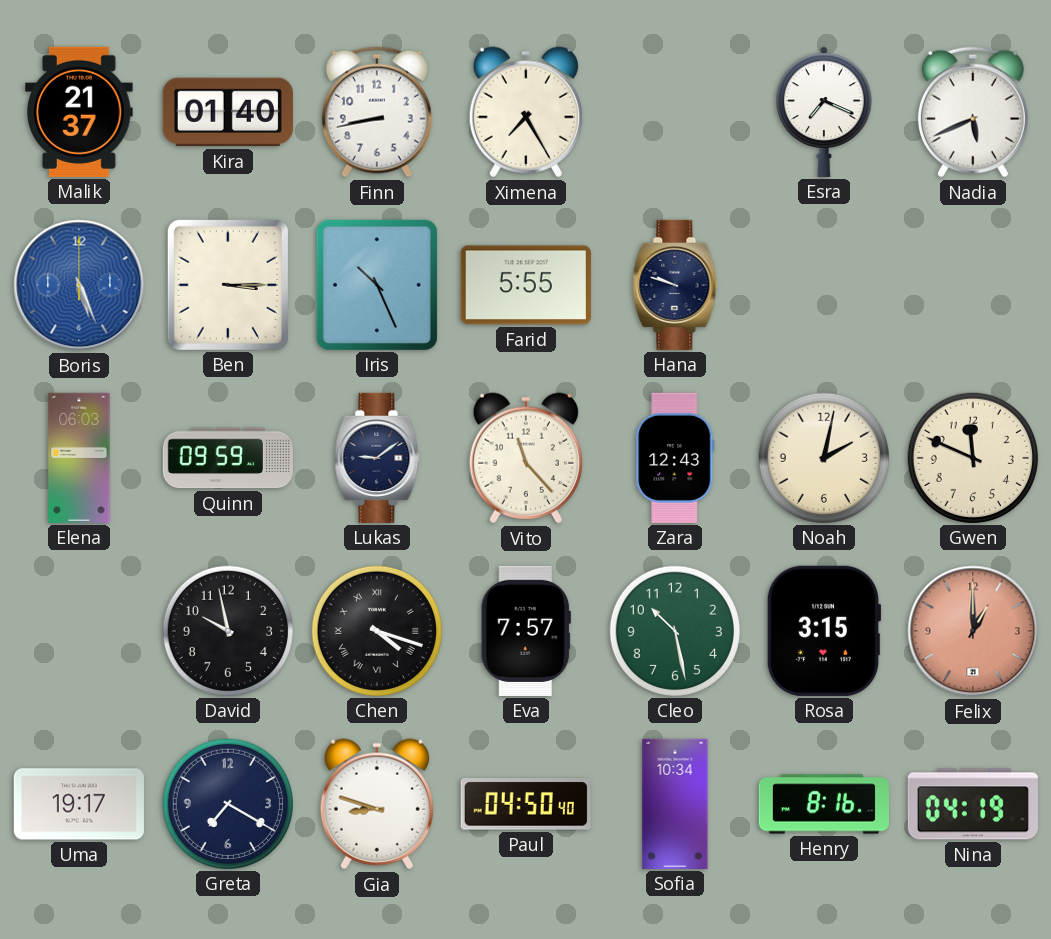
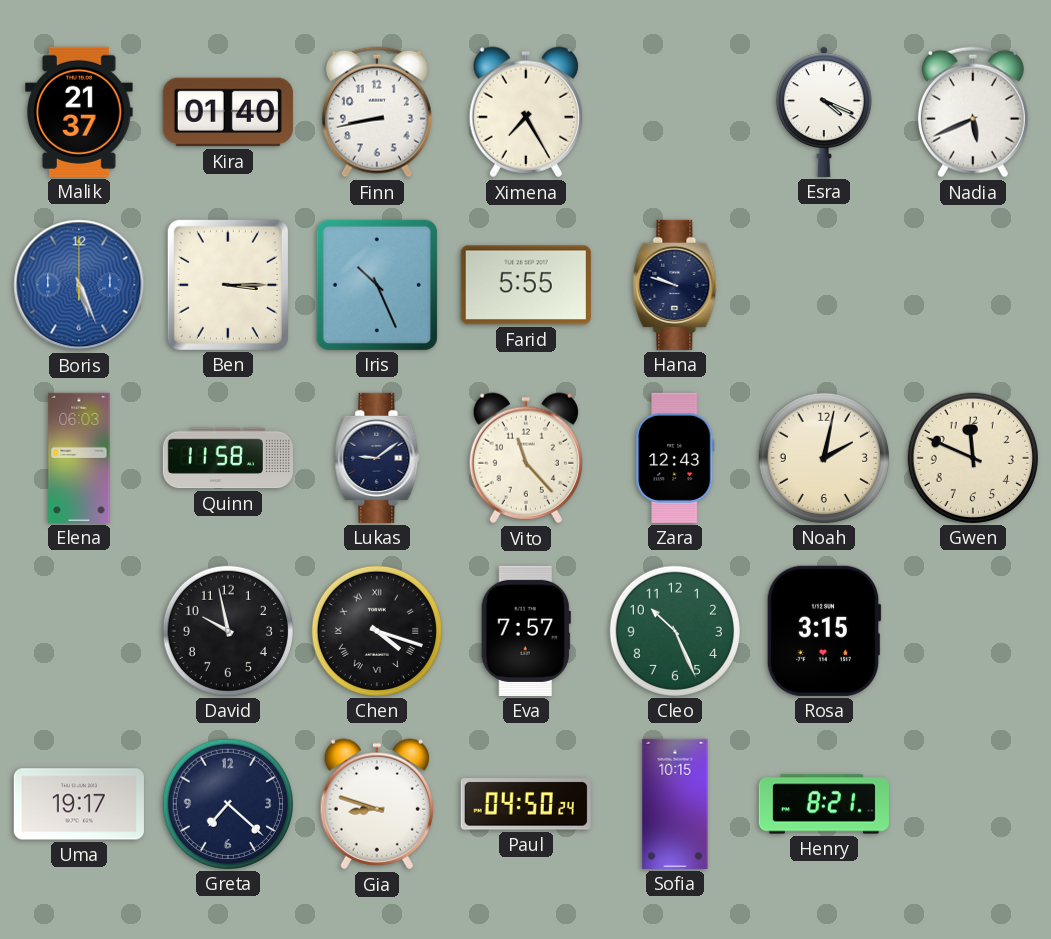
Esra: 7:19 -> 4:19
Quinn: 09:59 -> 11:58
Cleo: 10:28 -> 10:26
Felix: 1:00 -> none
Greta: 7:20 -> 7:22
Paul: 04:50:40 -> 04:50:24
Sofia: 10:34 -> 10:15
Henry: 8:16 -> 8:21
Nina: 04:19 -> none
